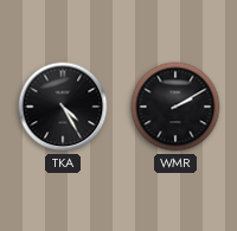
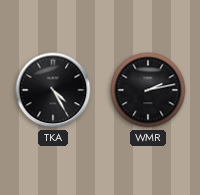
WMR: 2:10 -> 2:13
